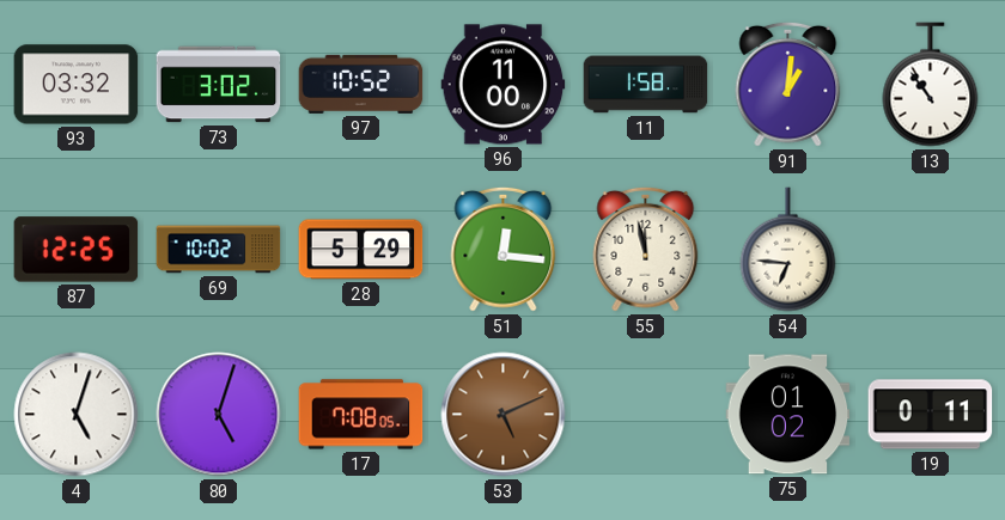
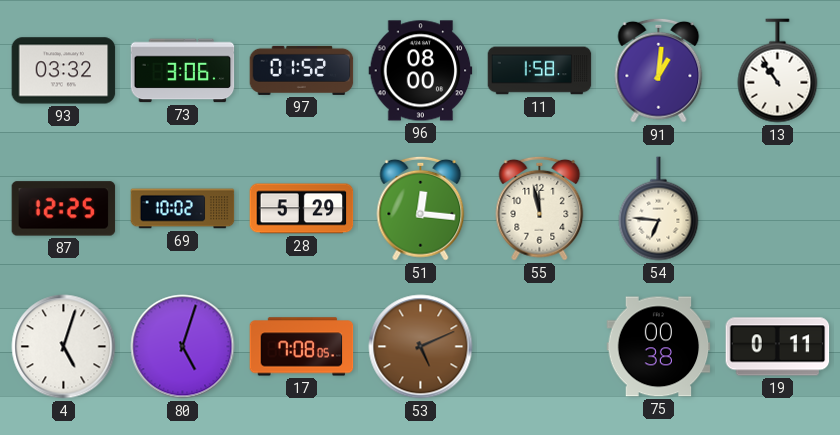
73: 3:02 -> 3:06
97: 10:52 -> 01:52
96: 11:00 -> 08:00
75: 01:02 -> 00:38
